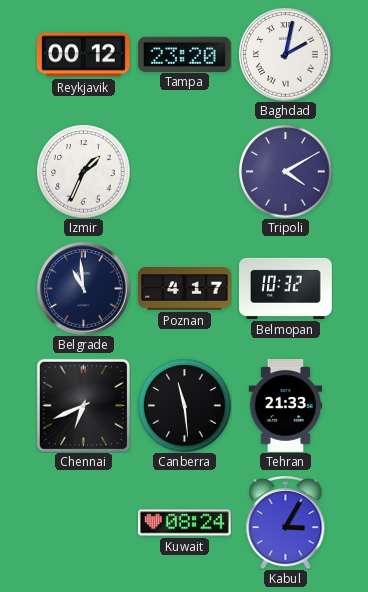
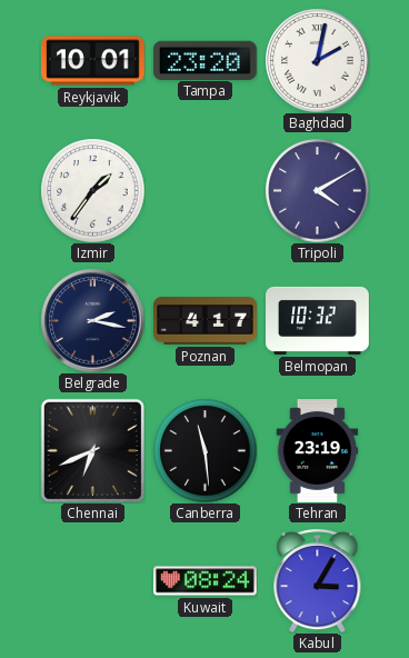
Reykjavik: 00:12 -> 10:01
Izmir: 1:34 -> 1:36
Belgrade: 10:59 -> 2:17
Tehran: 21:33 -> 23:19
